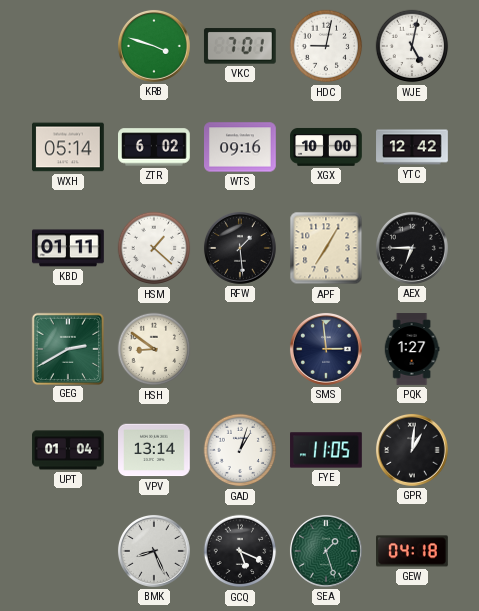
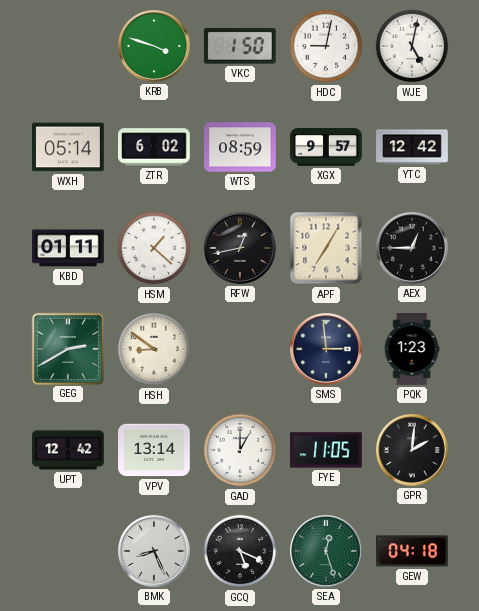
VKC: 7:01 -> 1:50
WTS: 09:16 -> 08:59
XGX: 10:00 -> 9:57
RFW: 1:29 -> 12:43
AEX: 6:45 -> 12:45
PQK: 1:27 -> 1:23
UPT: 01:04 -> 12:42
GAD: 1:03 -> 1:00
GPR: 1:01 -> 2:01
SEA: 1:27 -> 12:27
